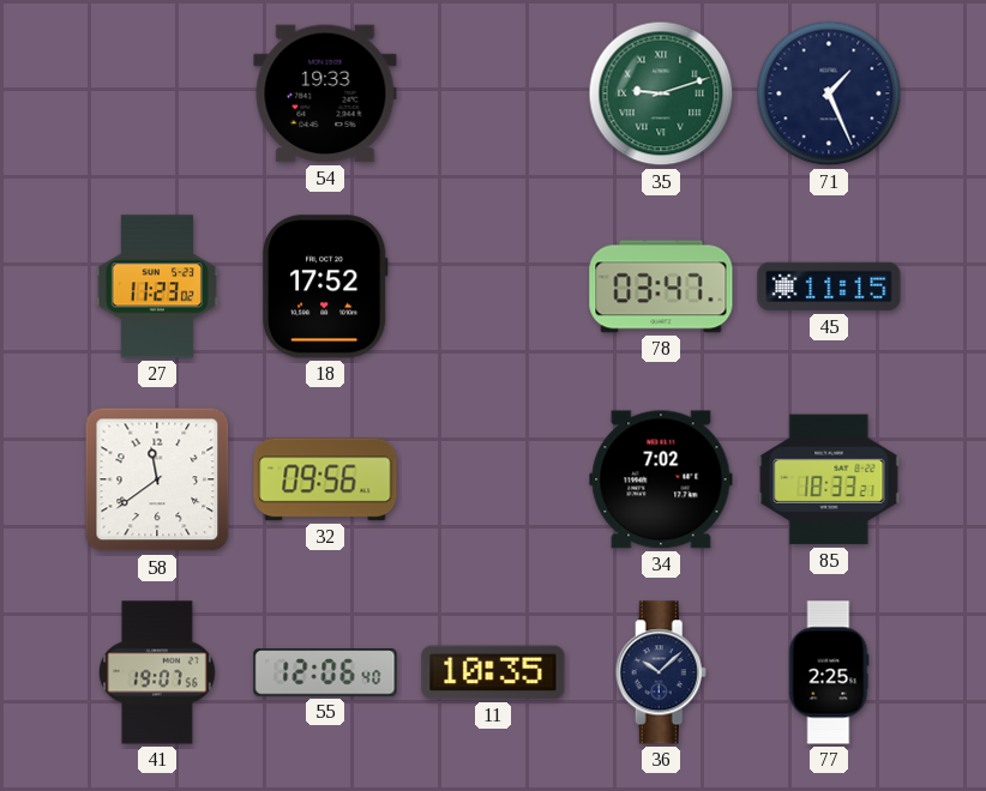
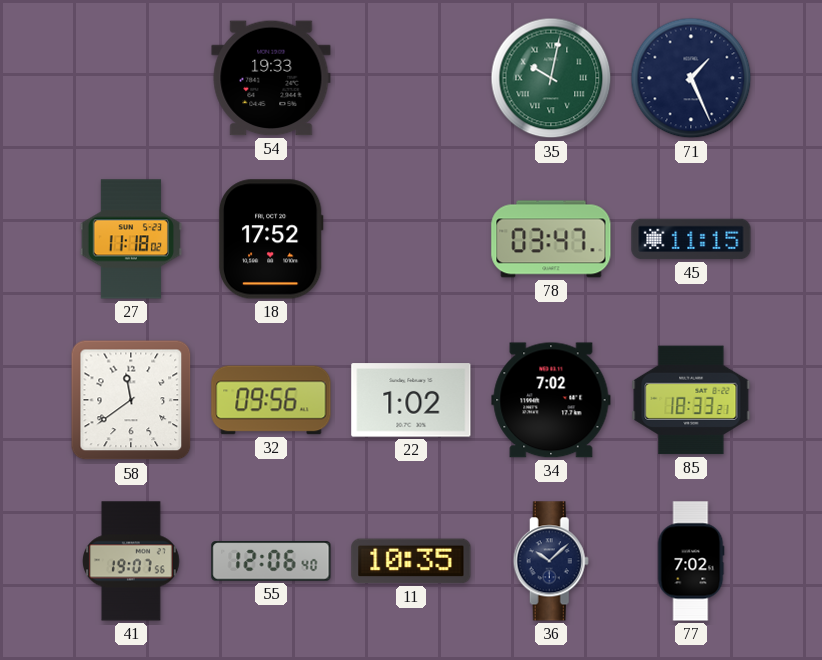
35: 9:12 -> 10:02
27: 11:23 -> 11:18
22: none -> 1:02
77: 2:25 -> 7:02
